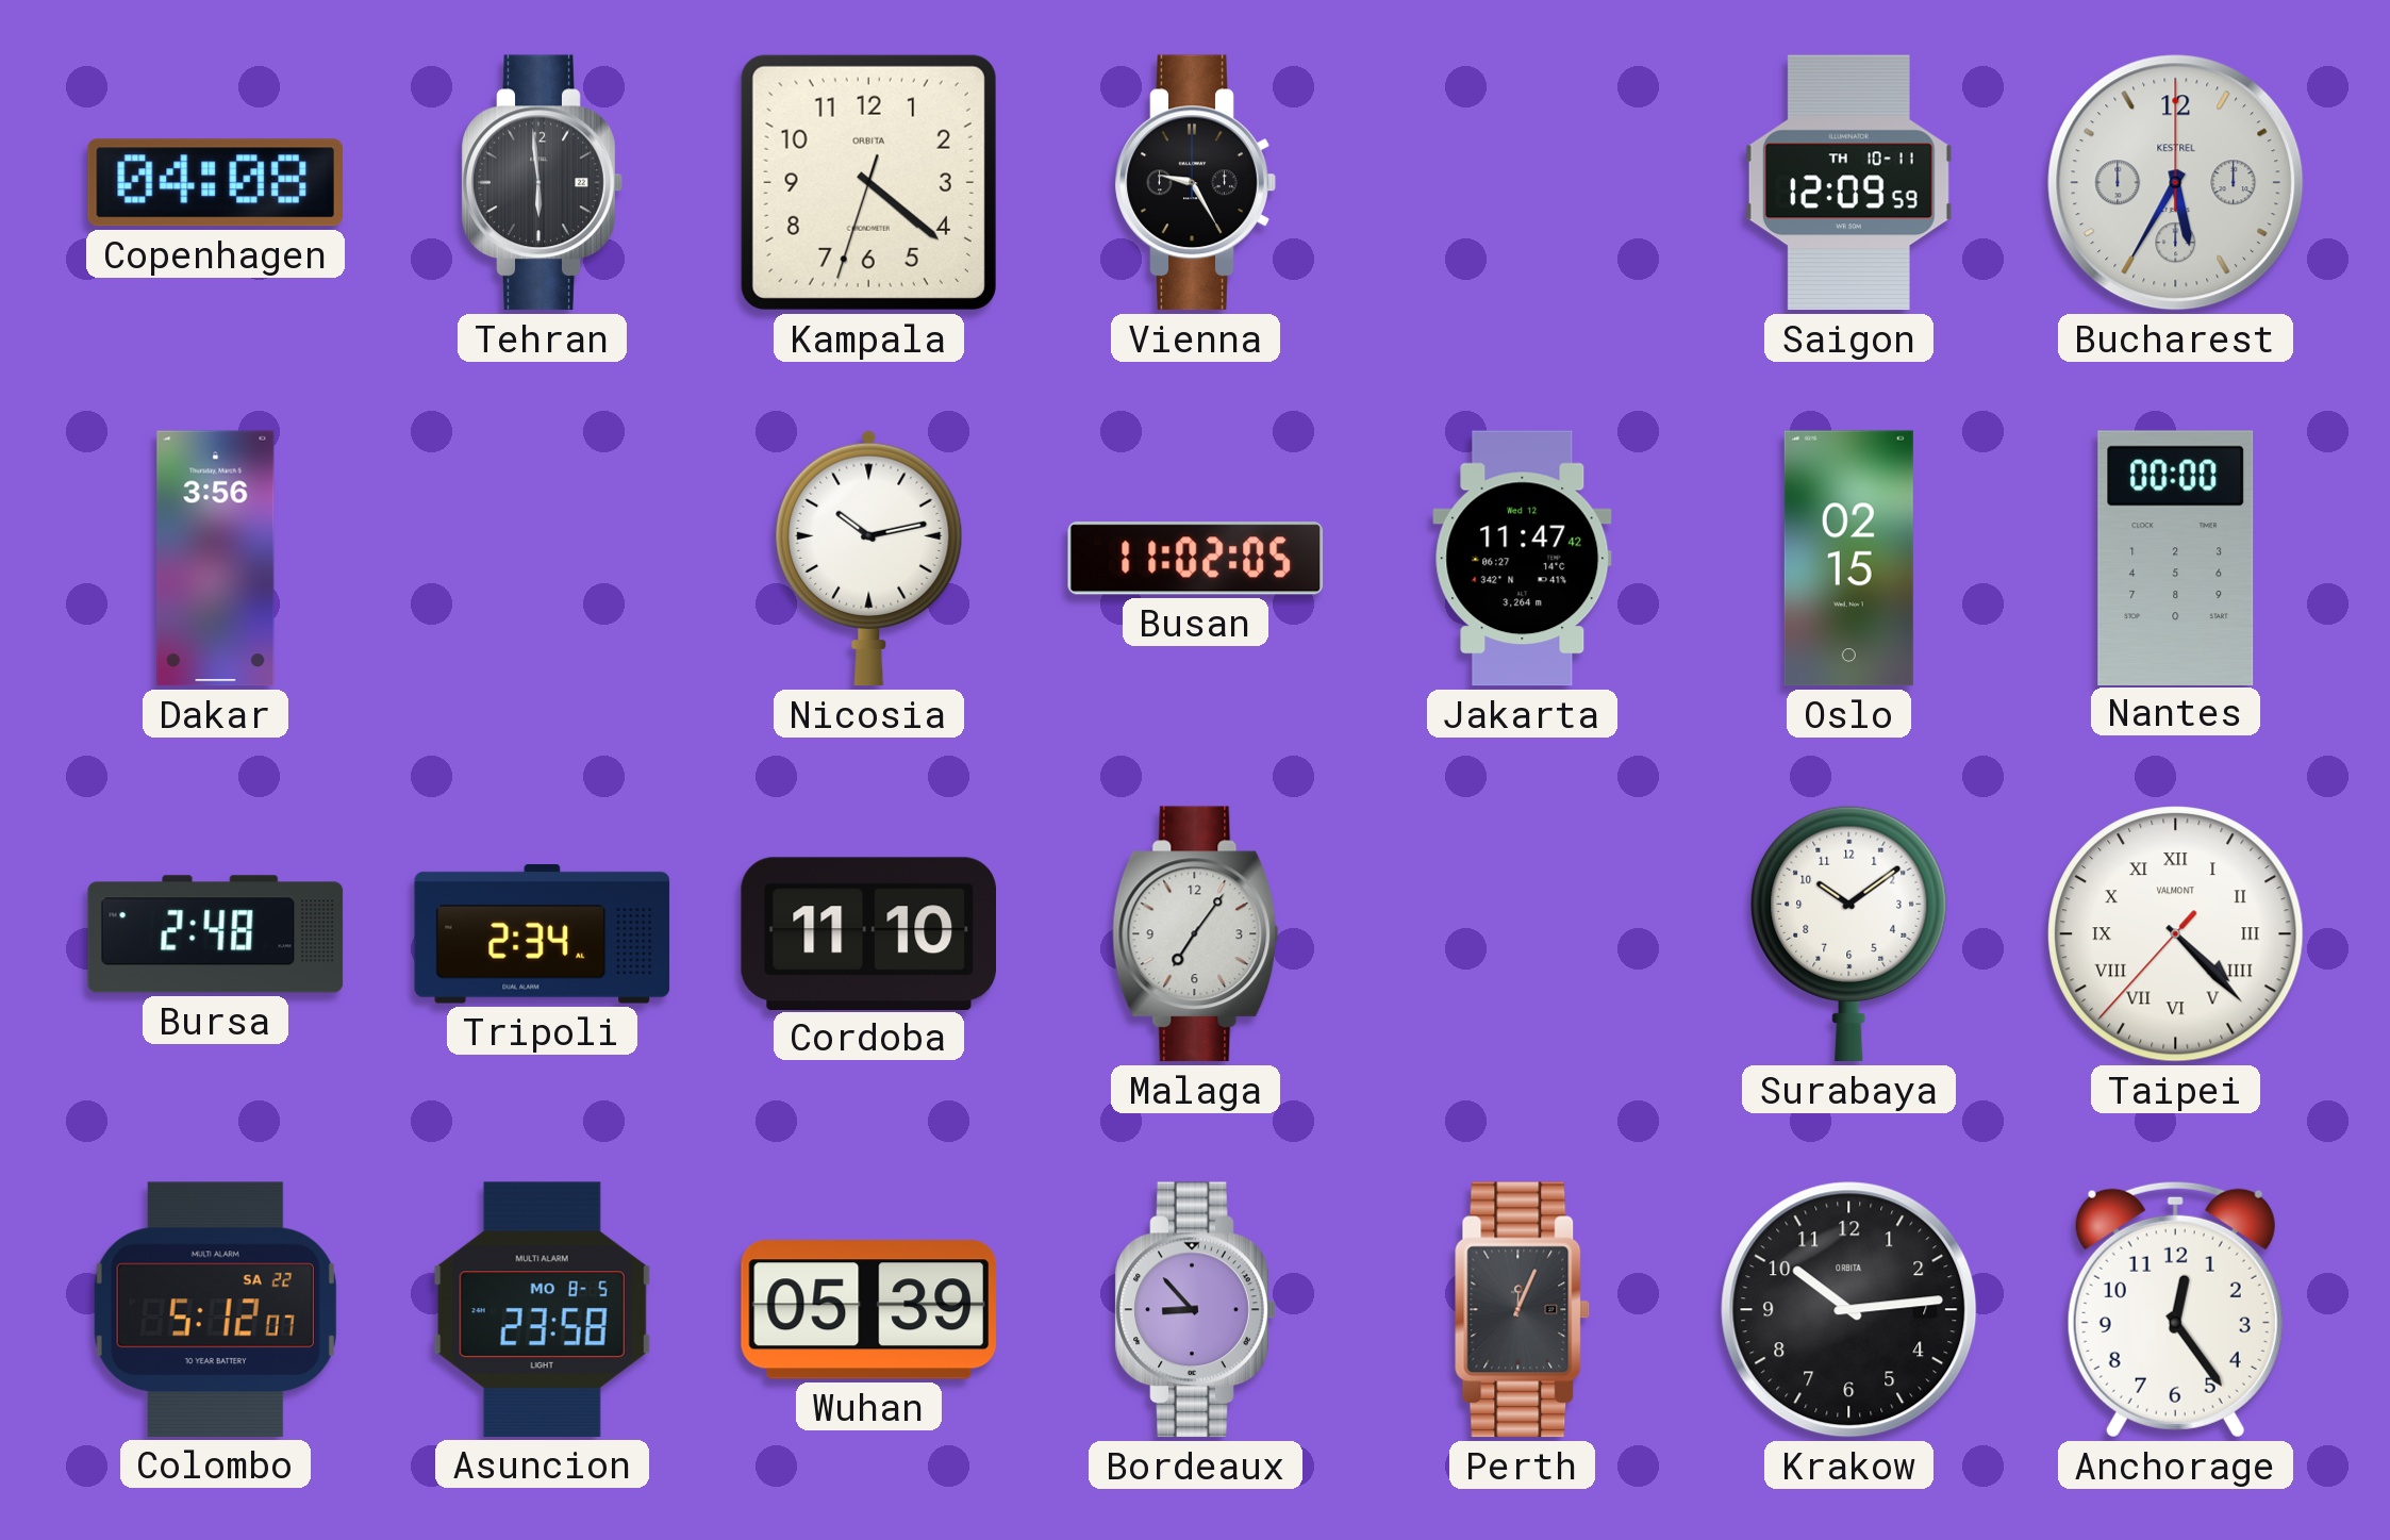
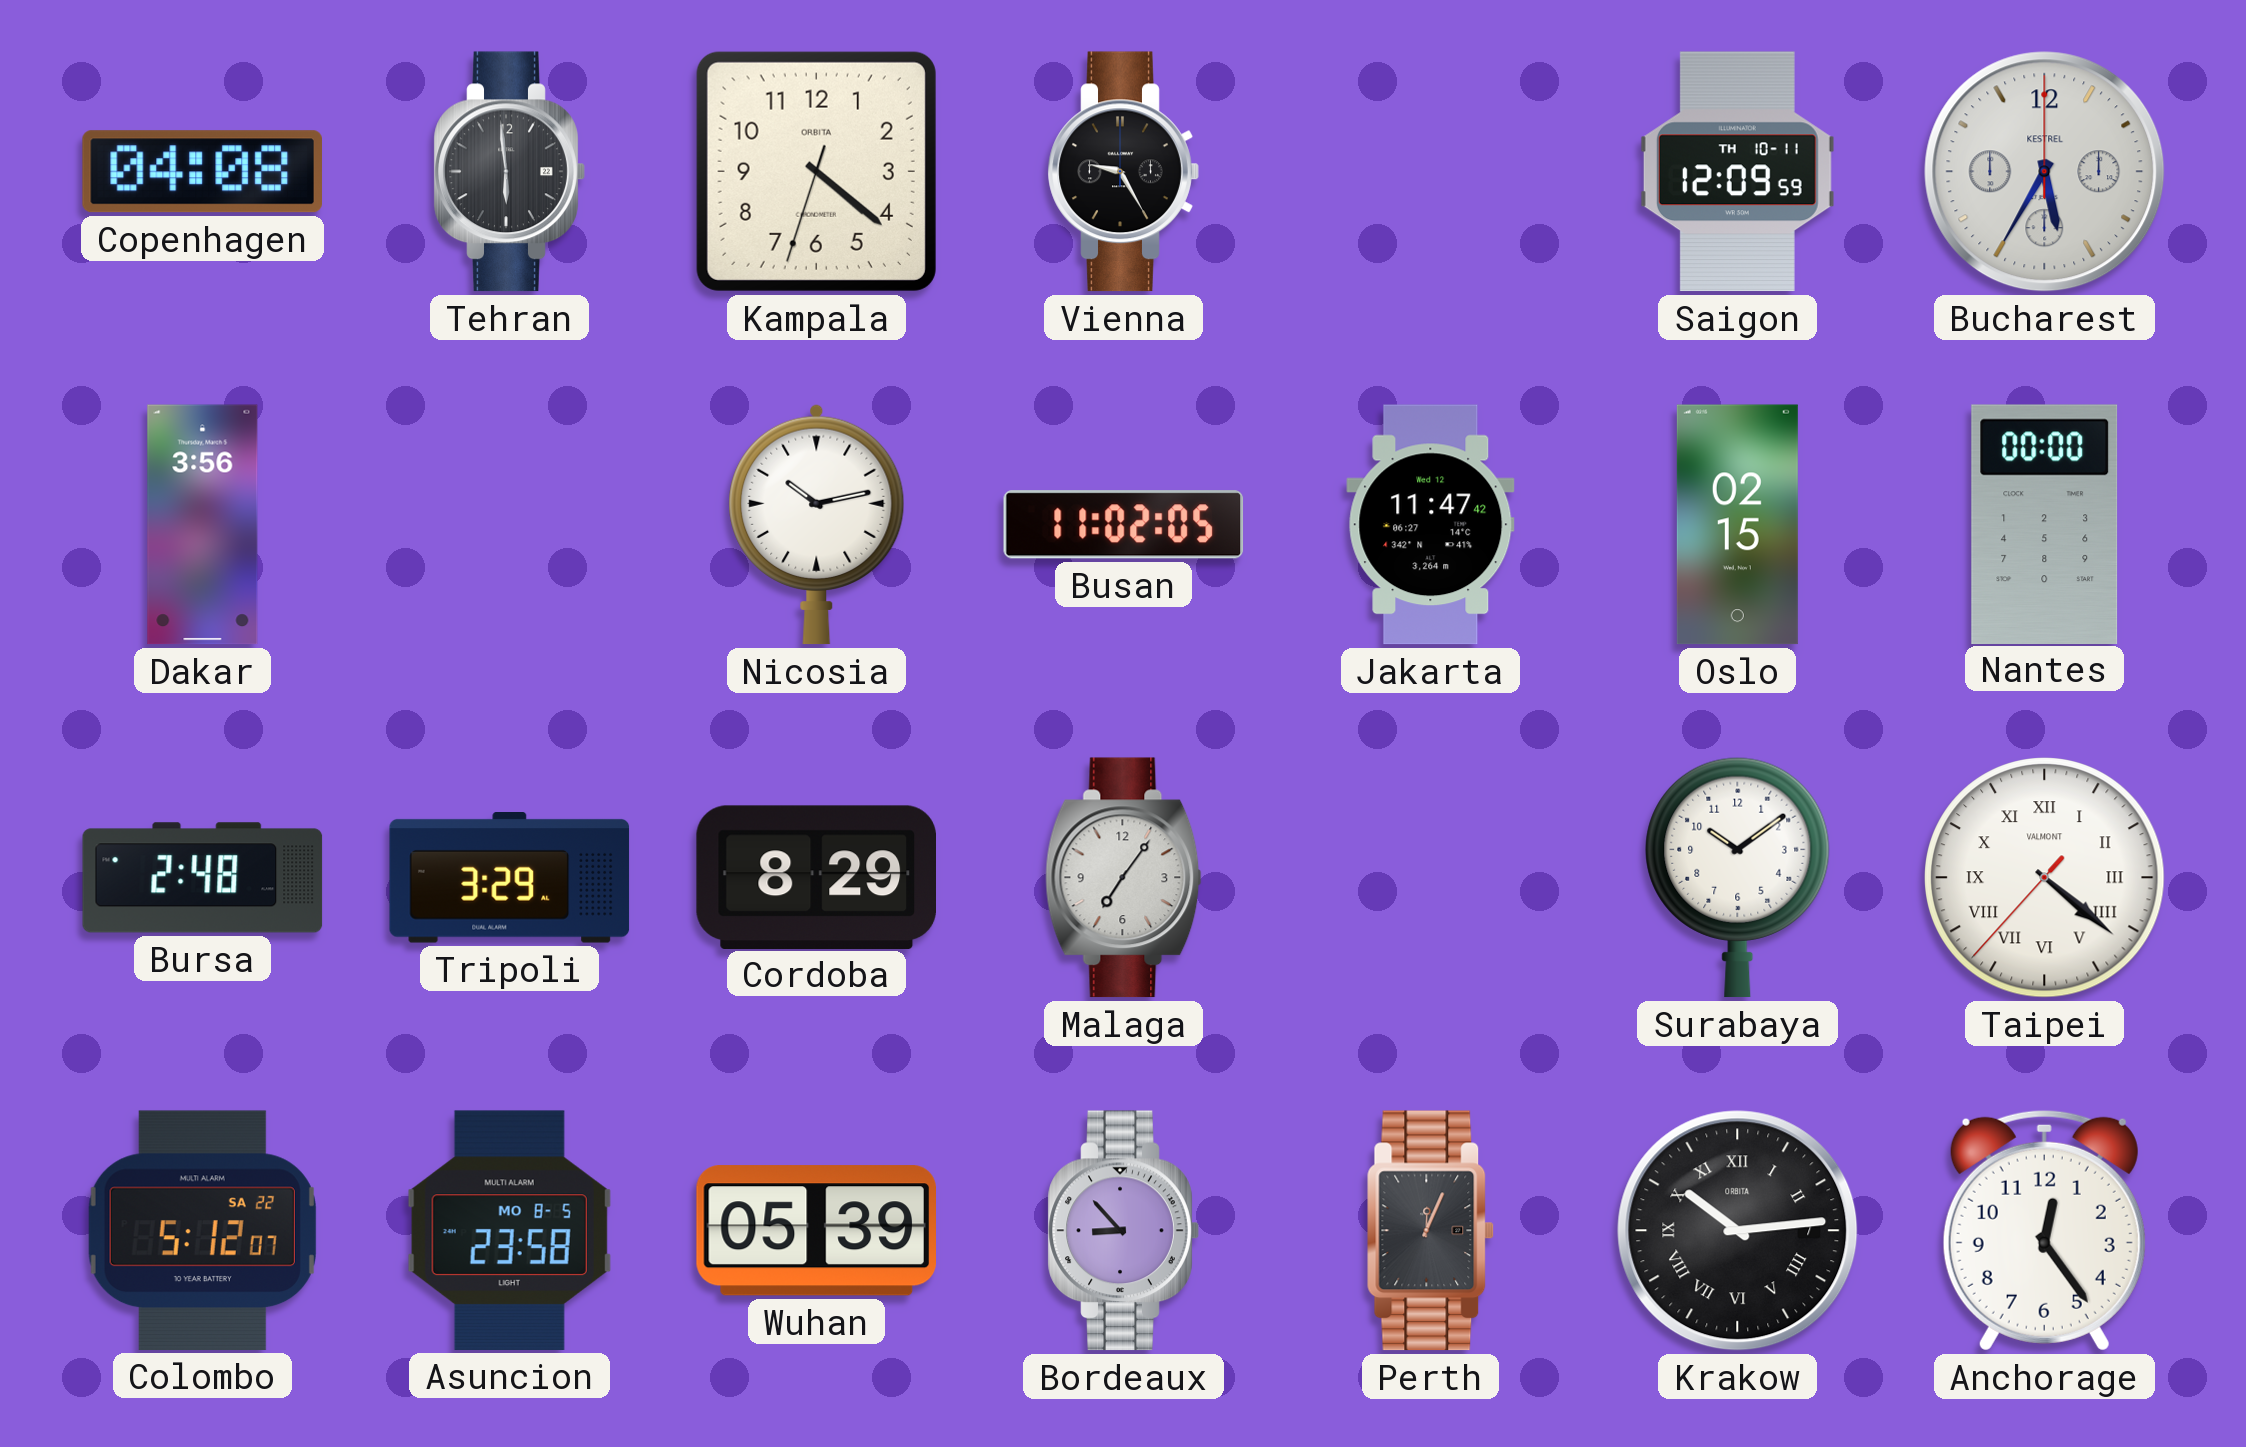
Tripoli: 2:34 -> 3:29
Cordoba: 11:10 -> 8:29
Taipei: 4:22 -> 4:21
Krakow numerals: Arabic -> Roman
